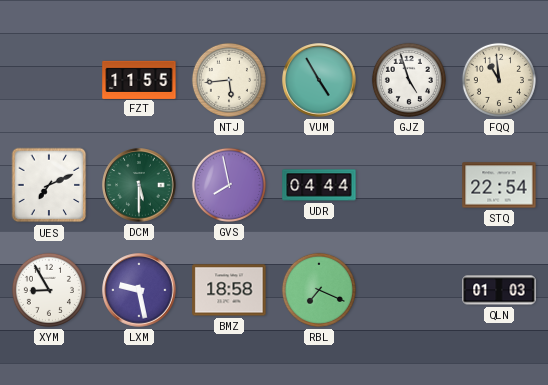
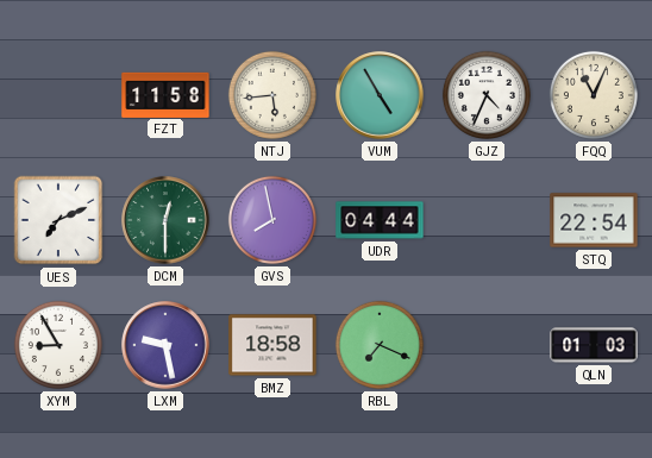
FZT: 11:55 -> 11:58
GJZ: 4:57 -> 4:34
FQQ: 10:59 -> 11:04
DCM: 5:30 -> 12:30
